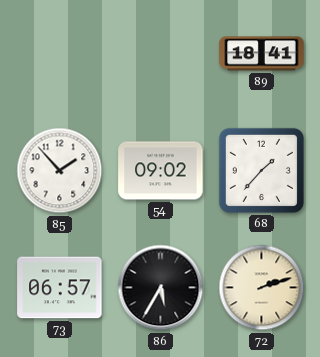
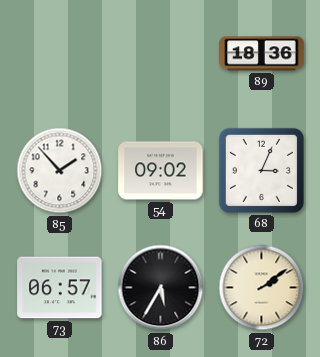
89: 18:41 -> 18:36
68: 1:37 -> 3:04
72: 2:12 -> 2:09
